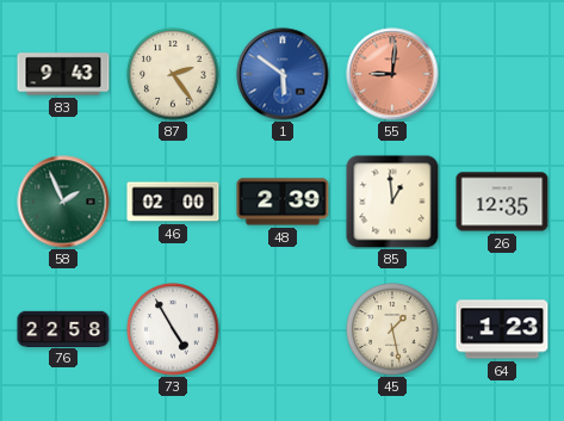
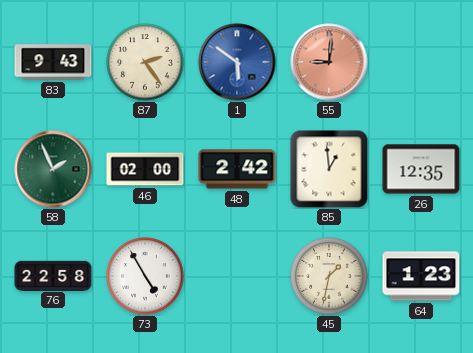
48: 2:39 -> 2:42
45: 1:28 -> 1:32
